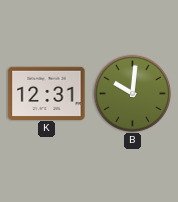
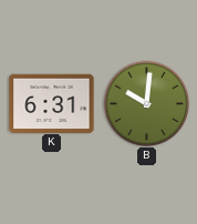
K: 12:31 -> 6:31
